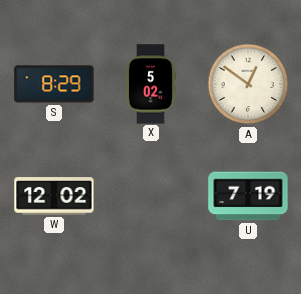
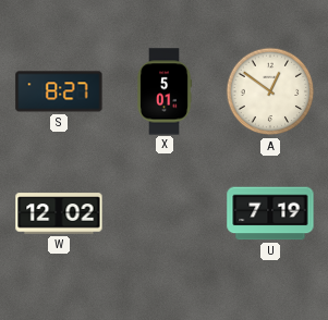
S: 8:29 -> 8:27
X: 5:02 -> 5:01
